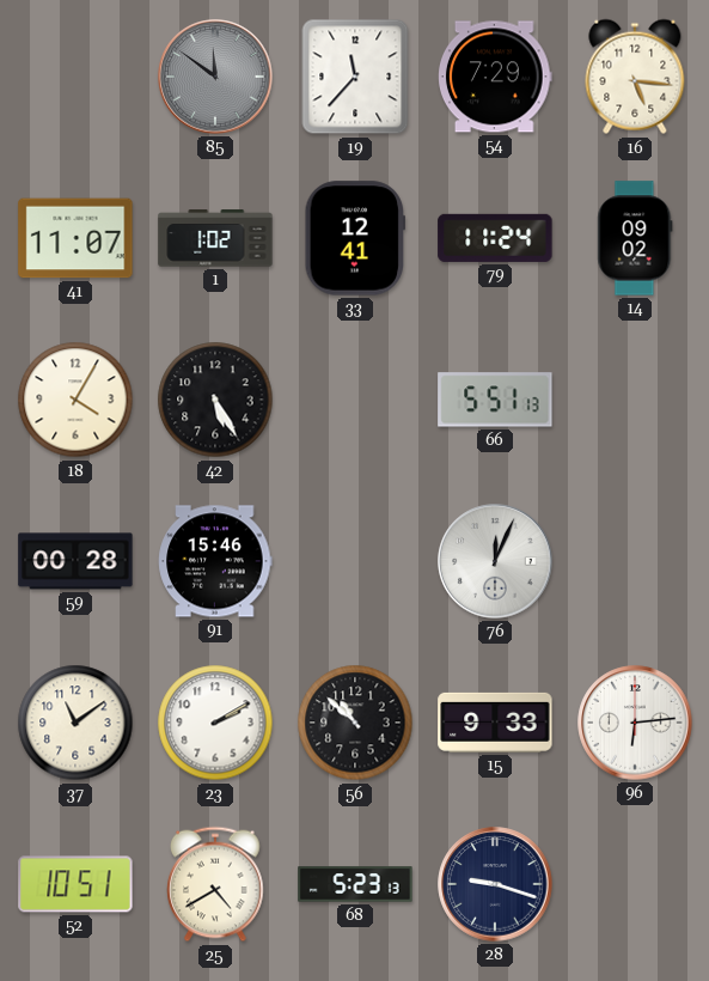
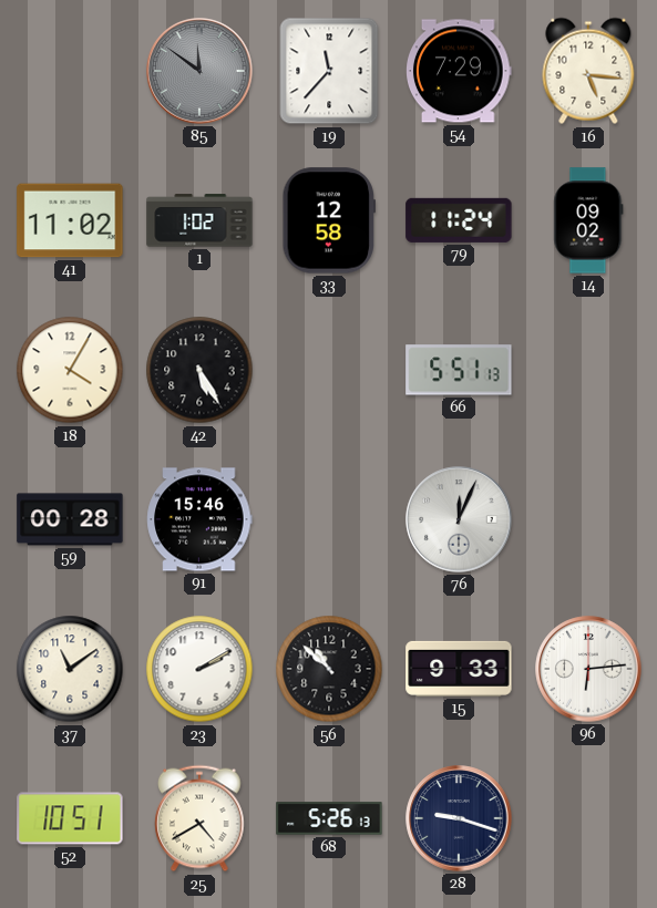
41: 11:07 -> 11:02
33: 12:41 -> 12:58
68: 5:23 -> 5:26
